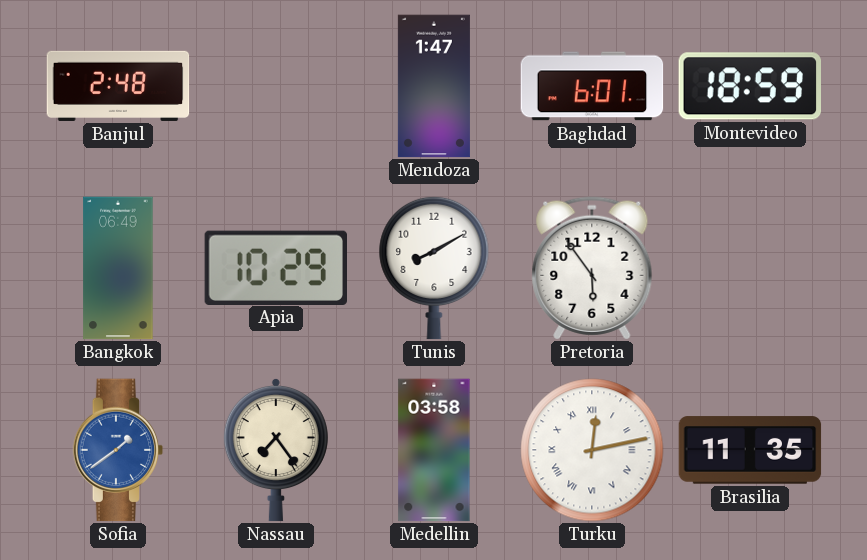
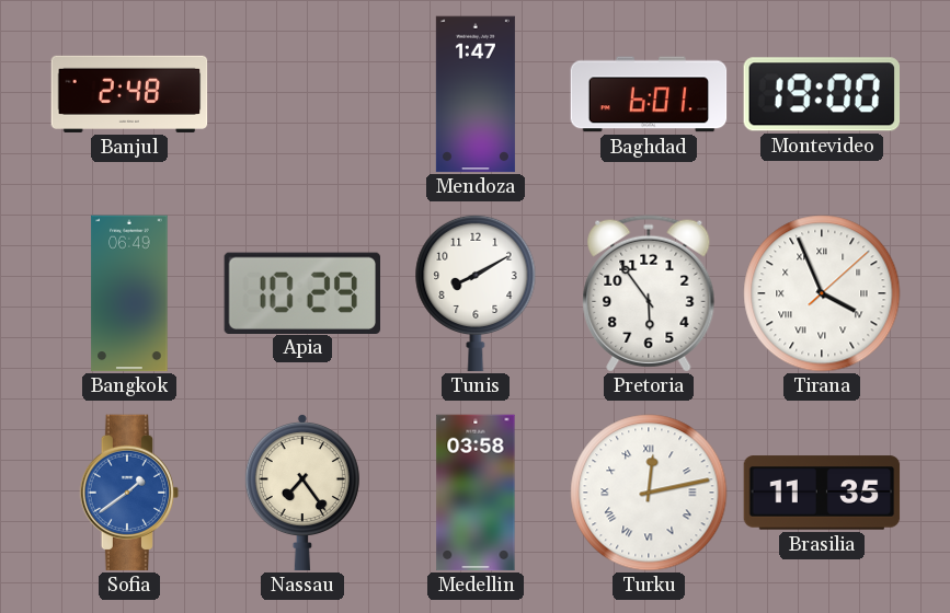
Montevideo: 18:59 -> 19:00
Tirana: none -> 3:56
